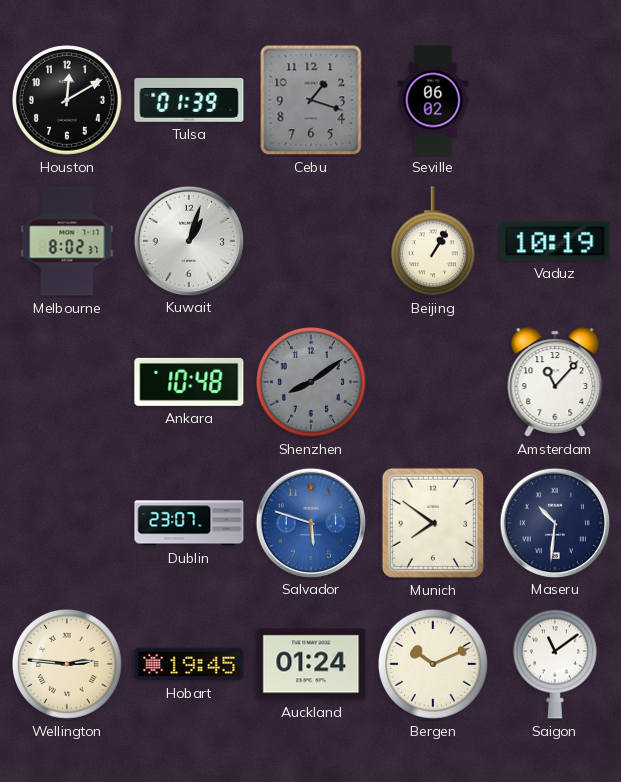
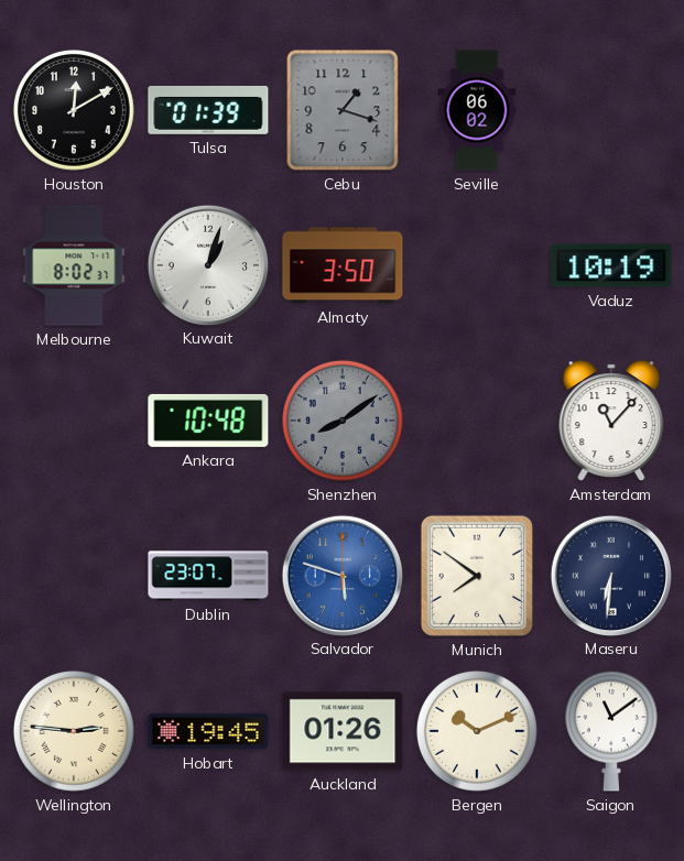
Almaty: none -> 3:50
Beijing: 1:05 -> none
Maseru: 10:31 -> 6:31
Auckland: 01:24 -> 01:26
